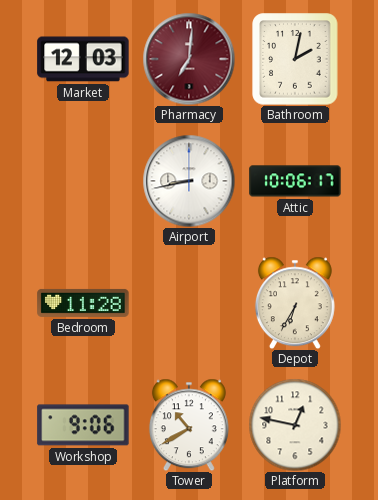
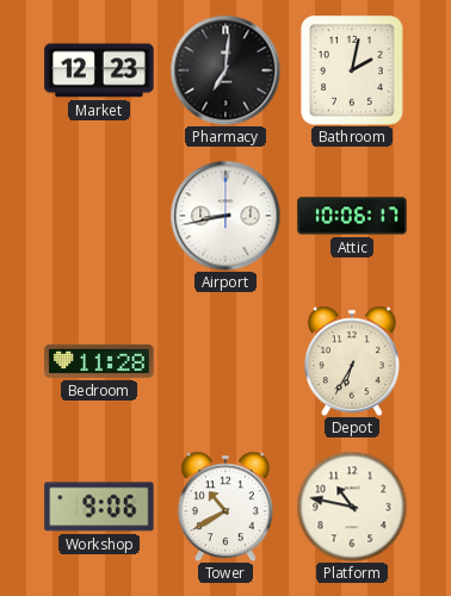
Market: 12:03 -> 12:23
Pharmacy dial: burgundy -> black
Platform: 12:47 -> 10:47
